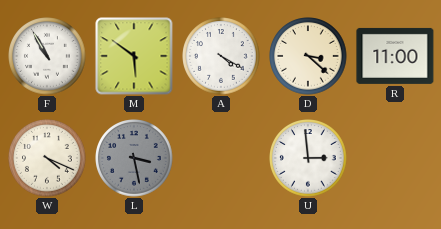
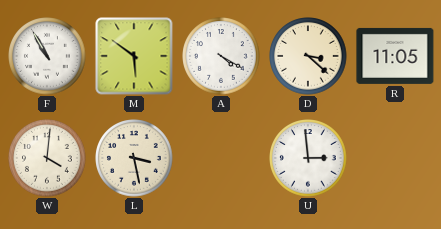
R: 11:00 -> 11:05
W: 4:19 -> 4:01
L dial: grey -> cream
